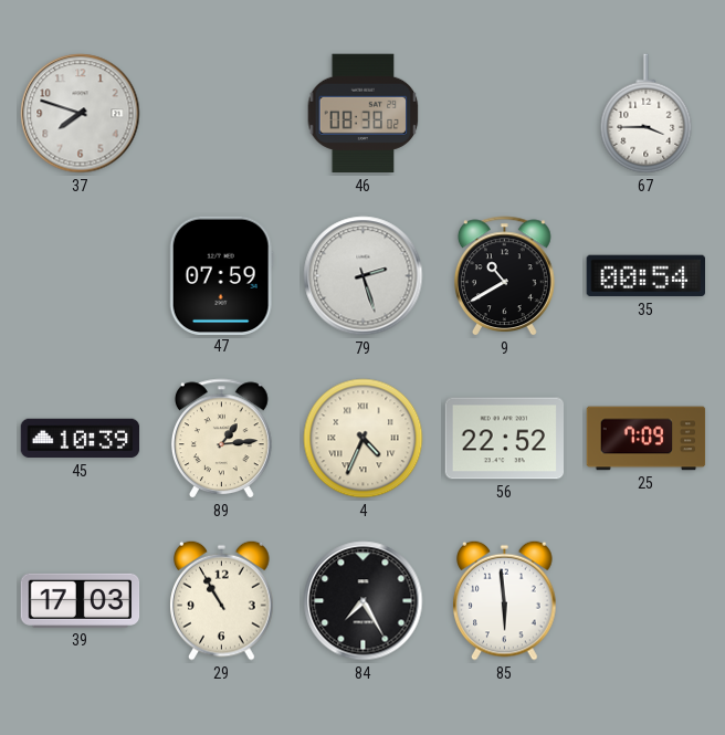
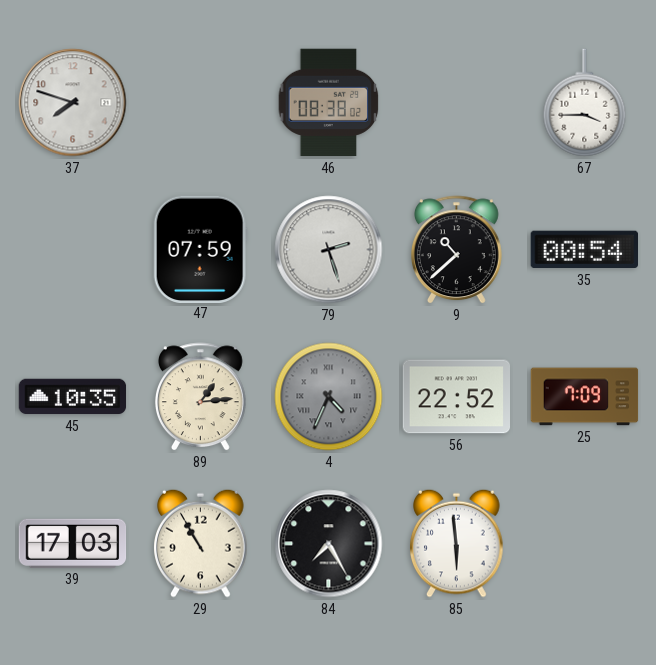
9: 10:40 -> 10:38
45: 10:39 -> 10:35
4 dial: cream -> grey
